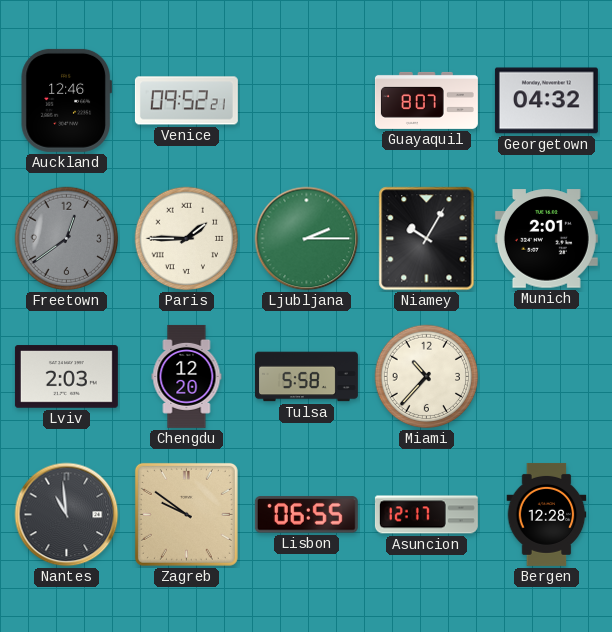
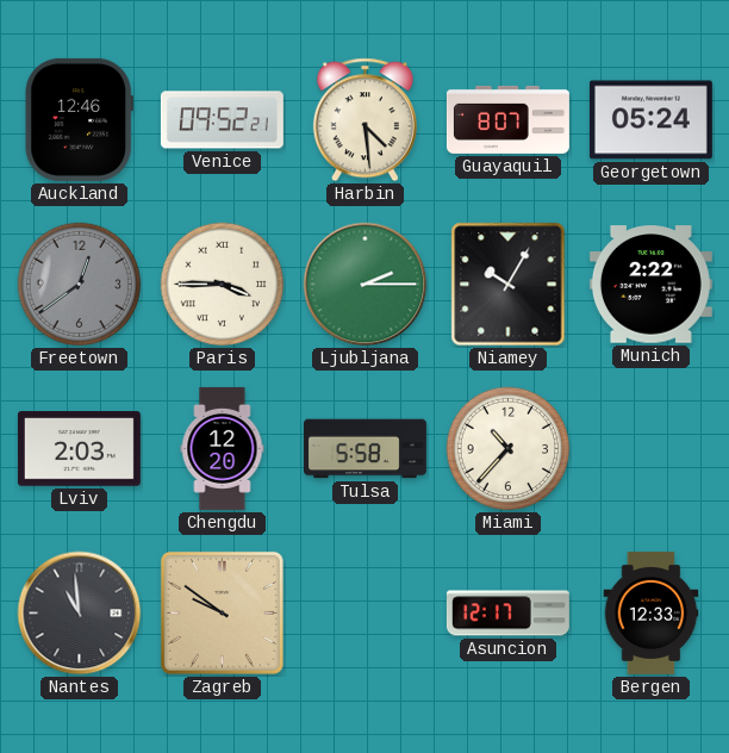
Harbin: none -> 4:29
Georgetown: 04:32 -> 05:24
Paris: 1:45 -> 3:45
Munich: 2:01 -> 2:22
Lisbon: 06:55 -> none
Bergen: 12:28 -> 12:33
